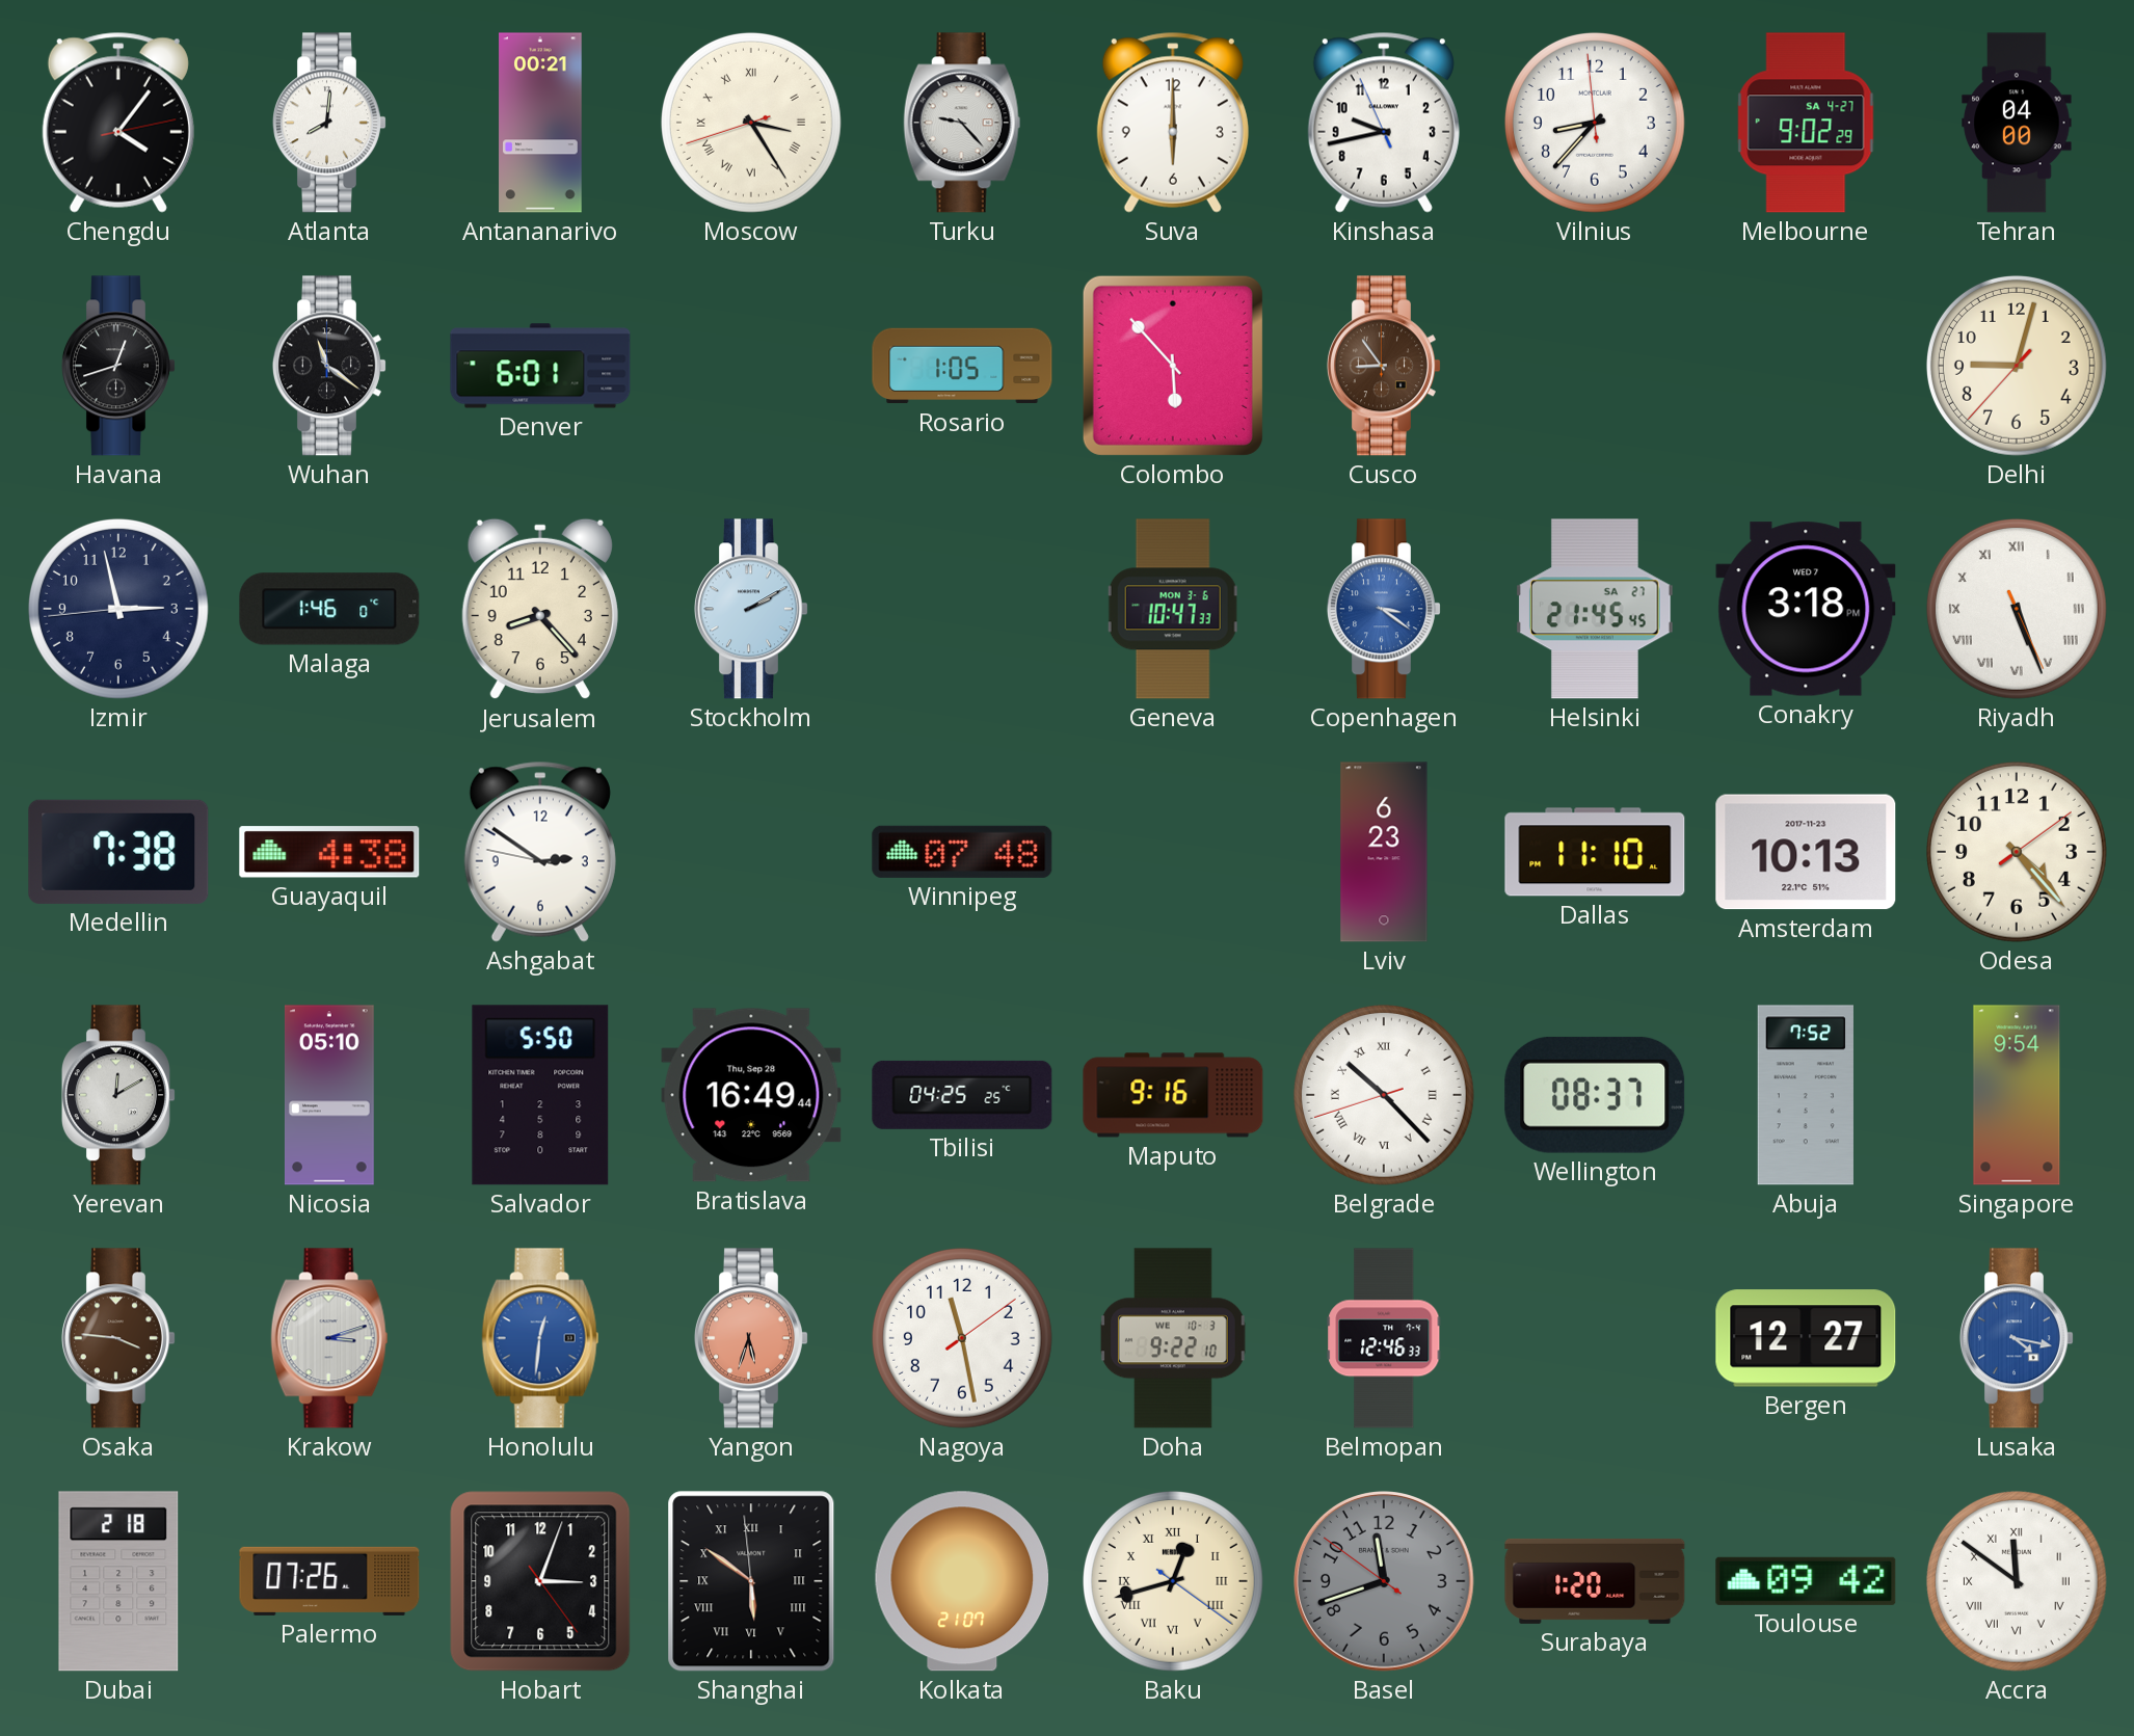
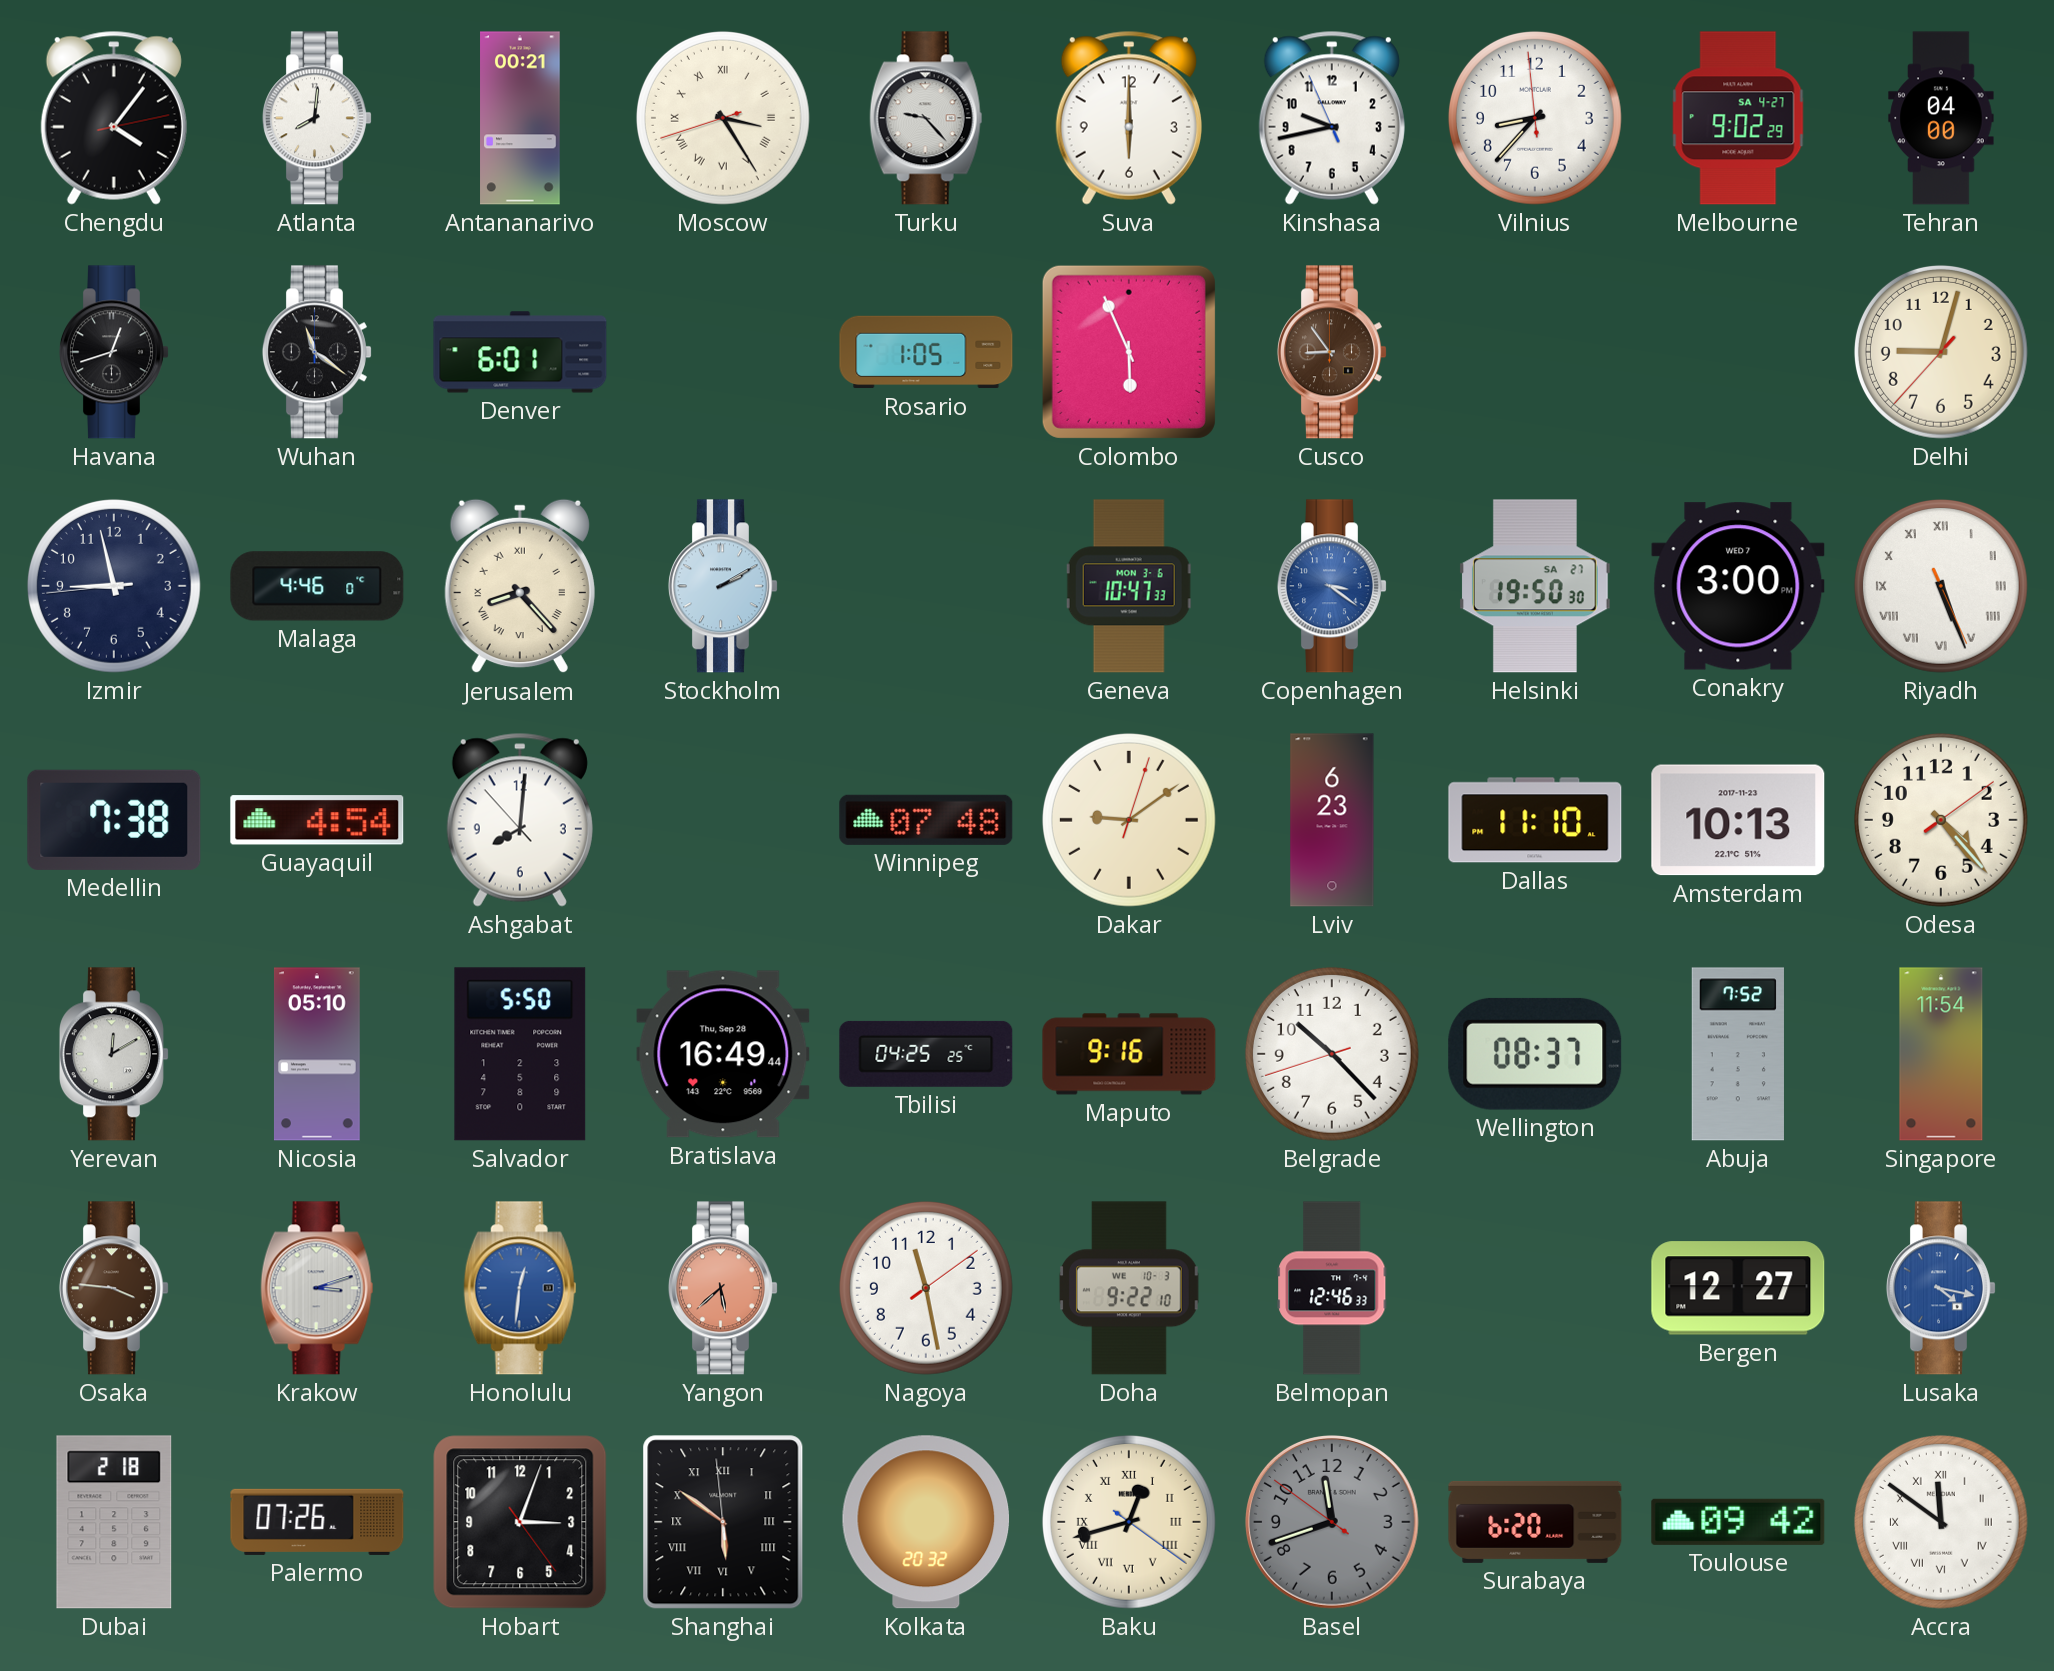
Colombo: 5:53 -> 5:56
Izmir: 2:57 -> 8:57
Malaga: 1:46 -> 4:46
Jerusalem numerals: Arabic -> Roman
Helsinki: 21:45 -> 19:50
Conakry: 3:18 -> 3:00
Guayaquil: 4:38 -> 4:54
Ashgabat: 2:50 -> 8:00
Dakar: none -> 9:09
Belgrade numerals: Roman -> Arabic
Singapore: 9:54 -> 11:54
Yangon: 5:33 -> 5:38
Kolkata: 21:07 -> 20:32
Surabaya: 1:20 -> 6:20
